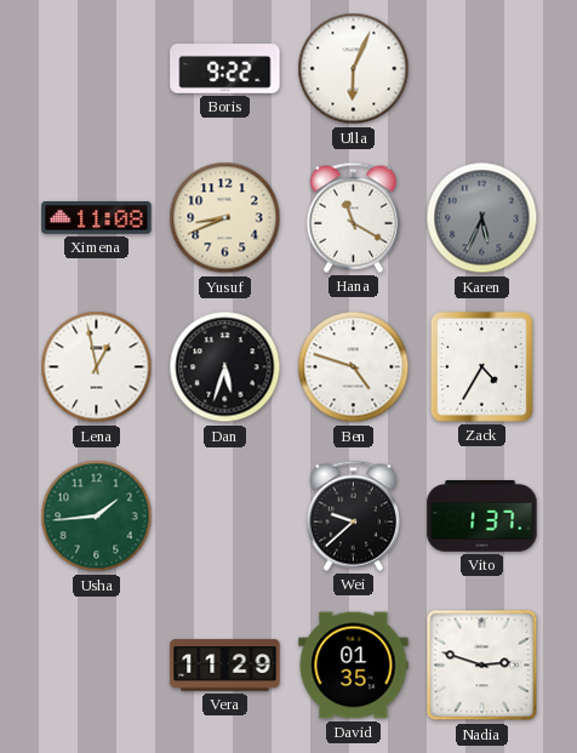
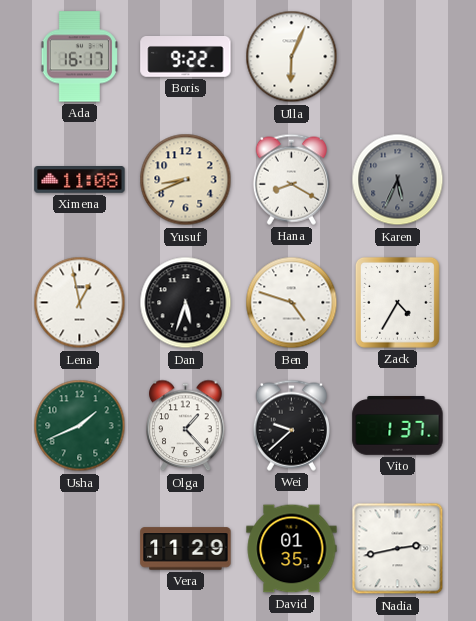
Ada: none -> 16:17
Hana: 11:20 -> 8:20
Usha: 1:44 -> 1:41
Olga: none -> 1:23
Nadia: 2:48 -> 2:43
